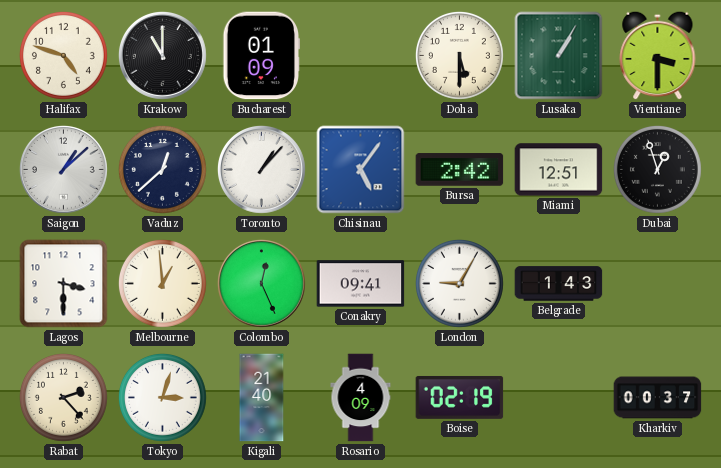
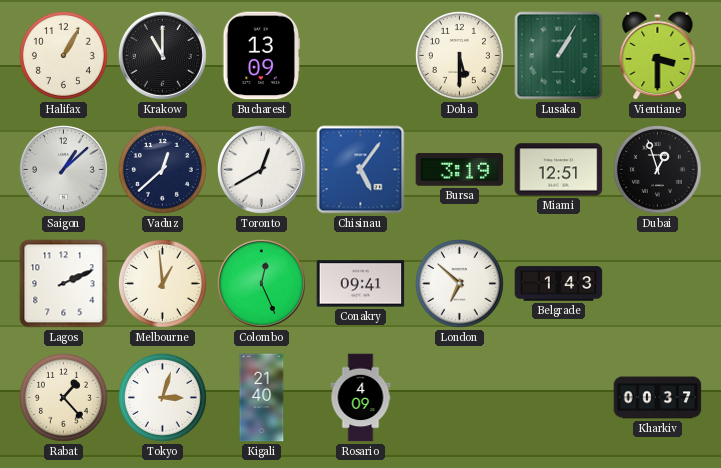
Halifax: 4:48 -> 1:05
Bucharest: 01:09 -> 13:09
Toronto: 1:07 -> 12:40
Bursa: 2:42 -> 3:19
Lagos: 3:30 -> 2:11
London: 9:05 -> 6:52
Rabat: 2:23 -> 1:23
Boise: 02:19 -> none
